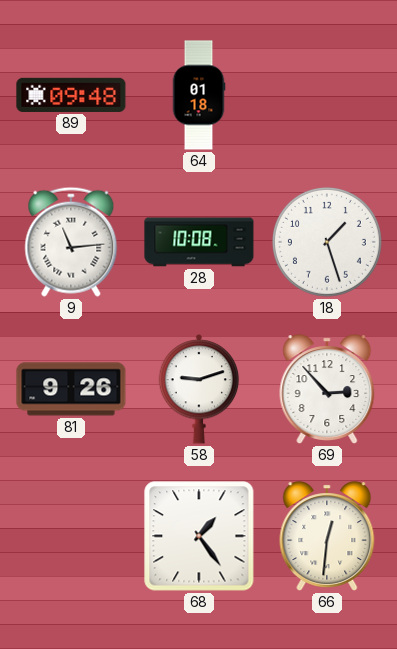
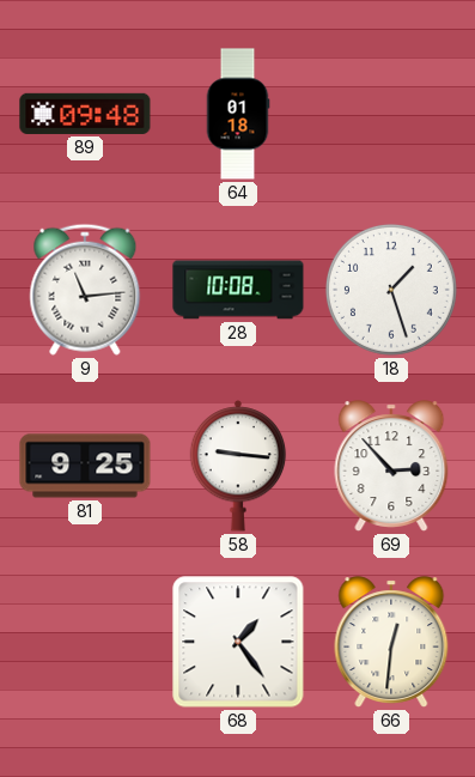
81: 9:26 -> 9:25
58: 9:12 -> 9:16
